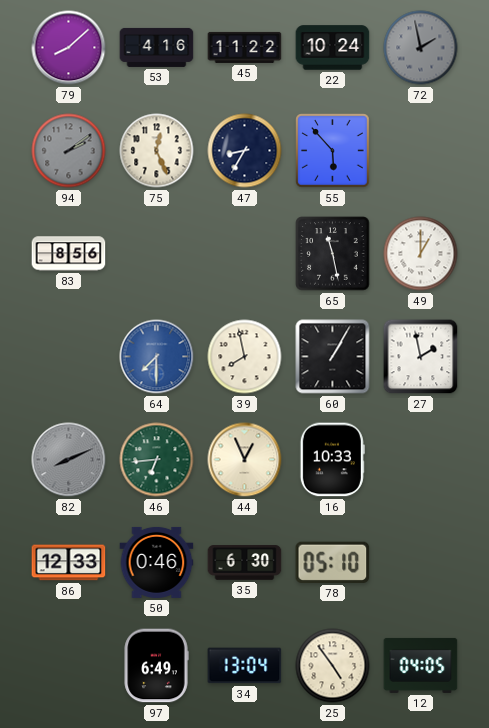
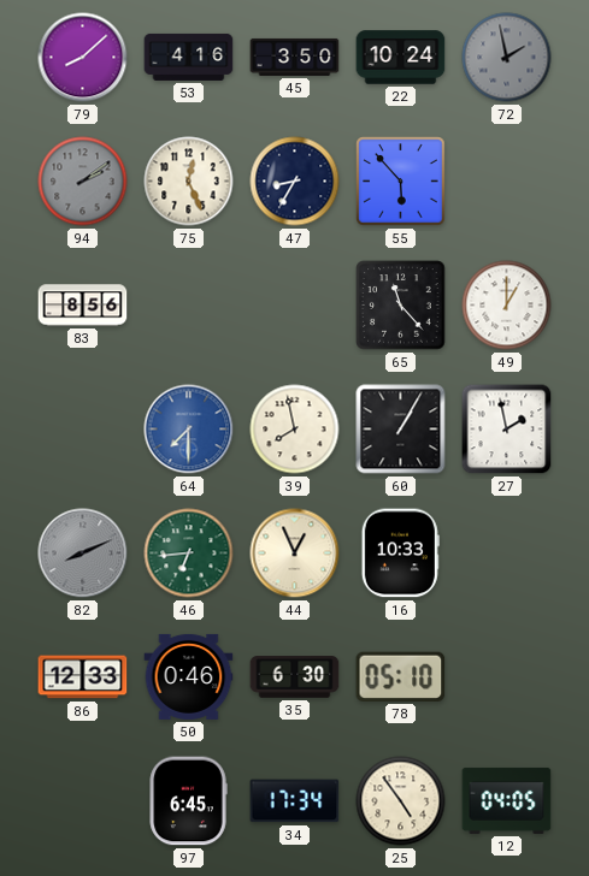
45: 11:22 -> 3:50
65: 11:28 -> 11:23
97: 6:49 -> 6:45
34: 13:04 -> 17:34
